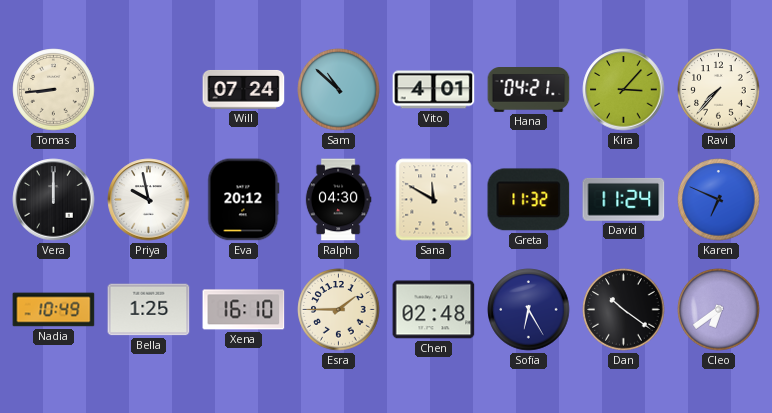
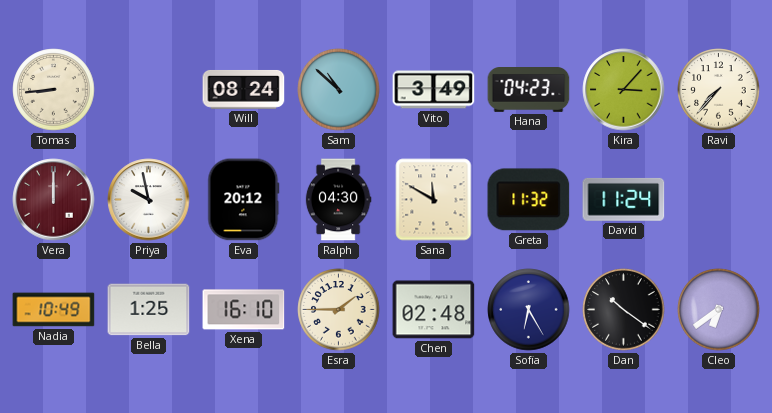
Will: 07:24 -> 08:24
Vito: 4:01 -> 3:49
Hana: 04:21 -> 04:23
Vera dial: black -> burgundy
Karen: 6:49 -> none
